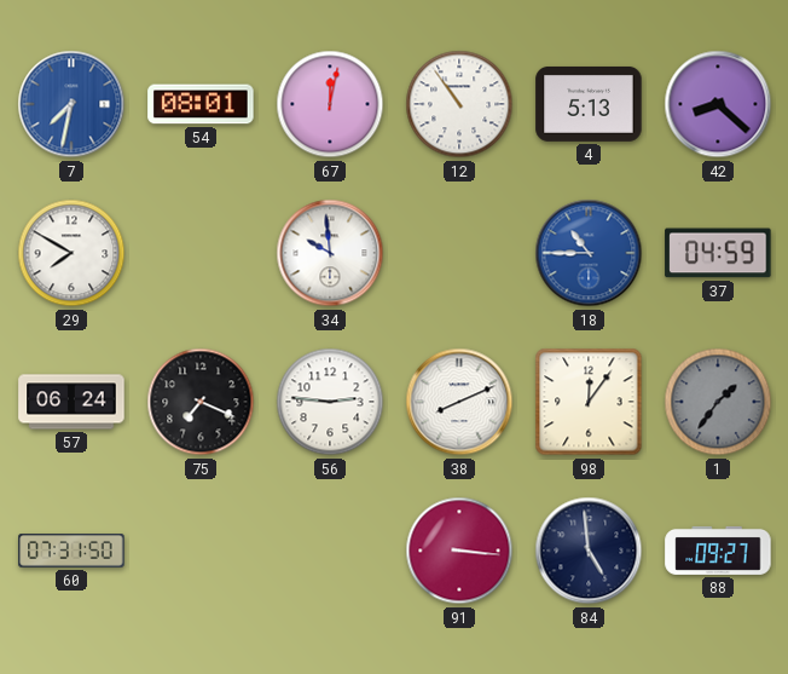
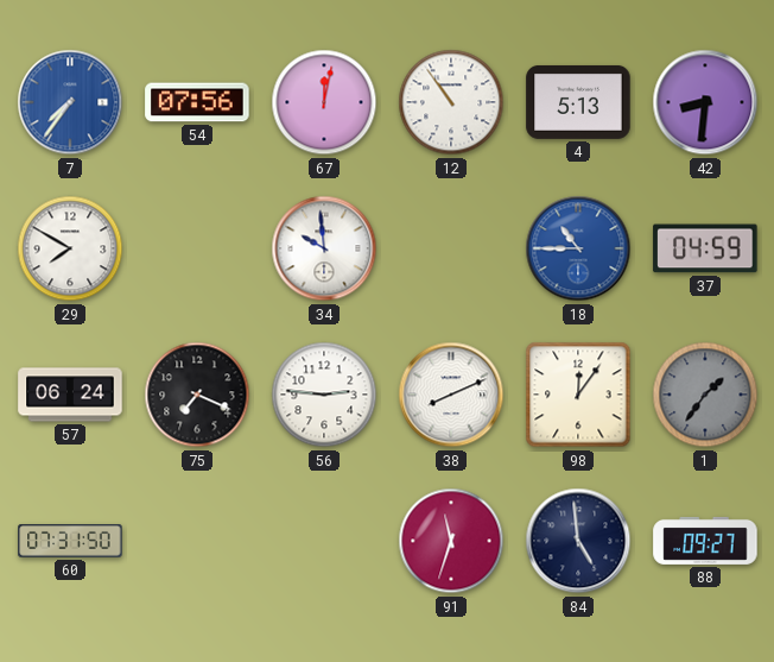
7: 7:32 -> 7:36
54: 08:01 -> 07:56
42: 8:22 -> 8:31
91: 3:16 -> 11:33
